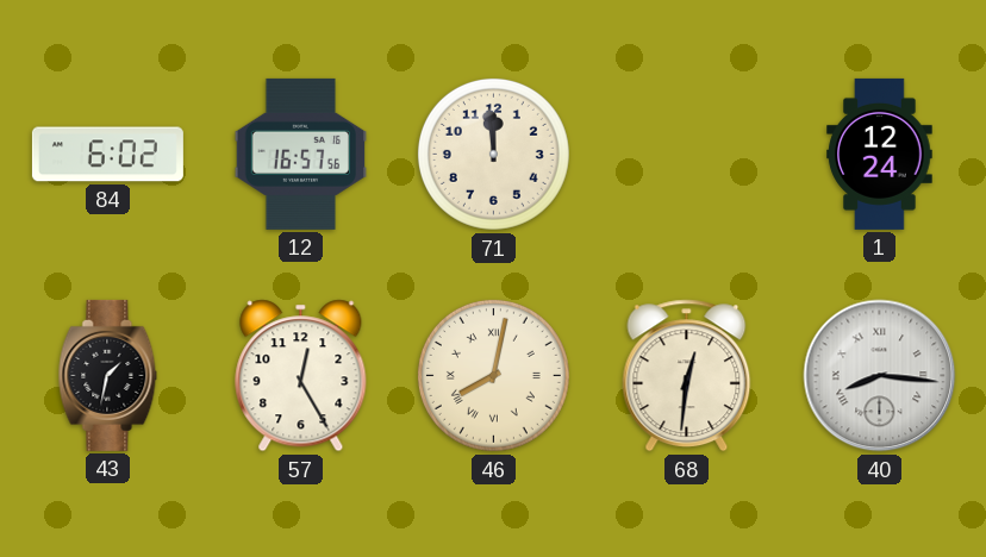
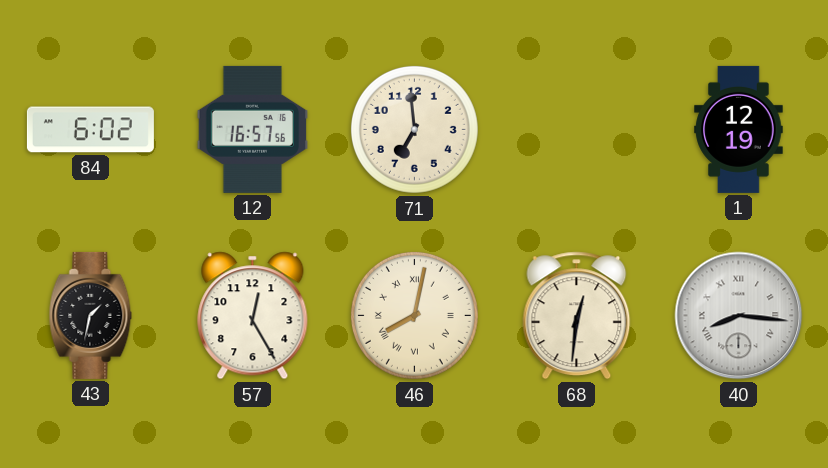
71: 11:59 -> 6:59
1: 12:24 -> 12:19
